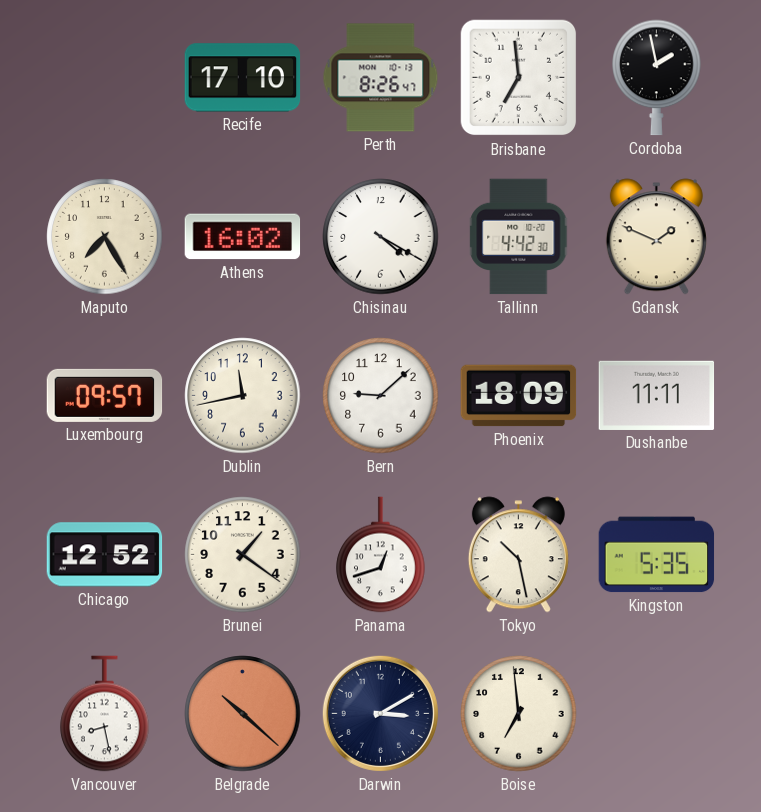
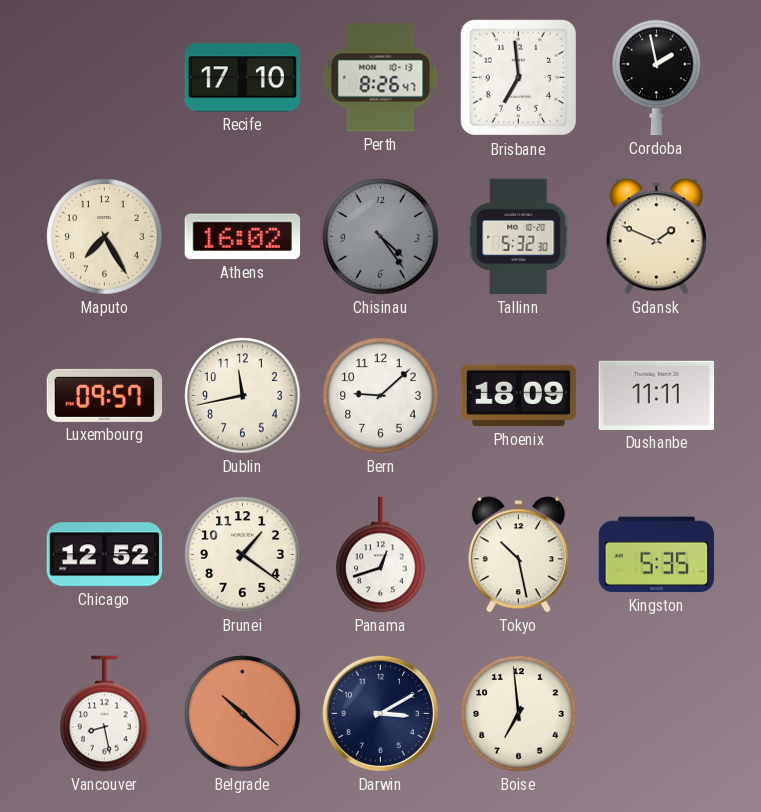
Chisinau: 4:20 -> 4:24
Chisinau dial: white -> grey
Tallinn: 4:42 -> 5:32
